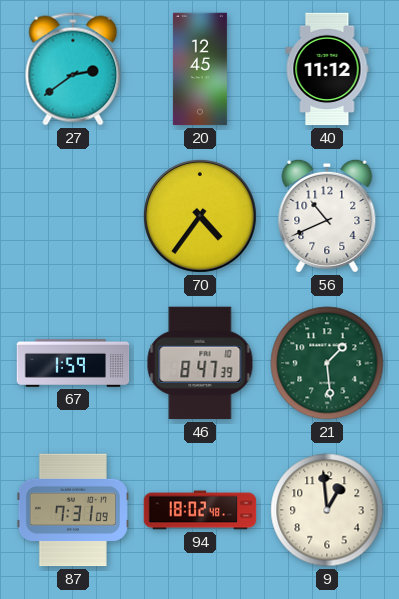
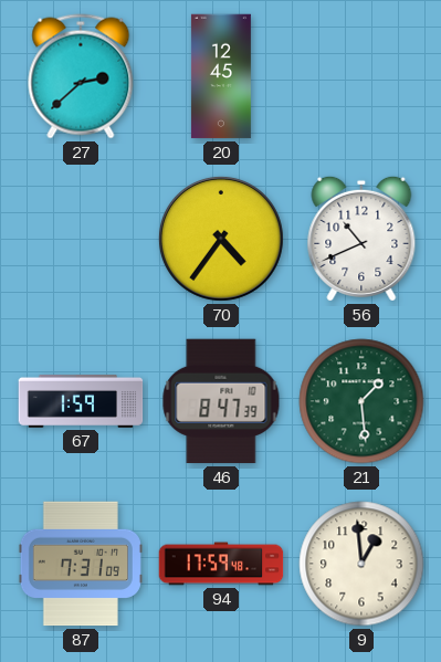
27: 2:39 -> 2:38
40: 11:12 -> none
94: 18:02 -> 17:59
